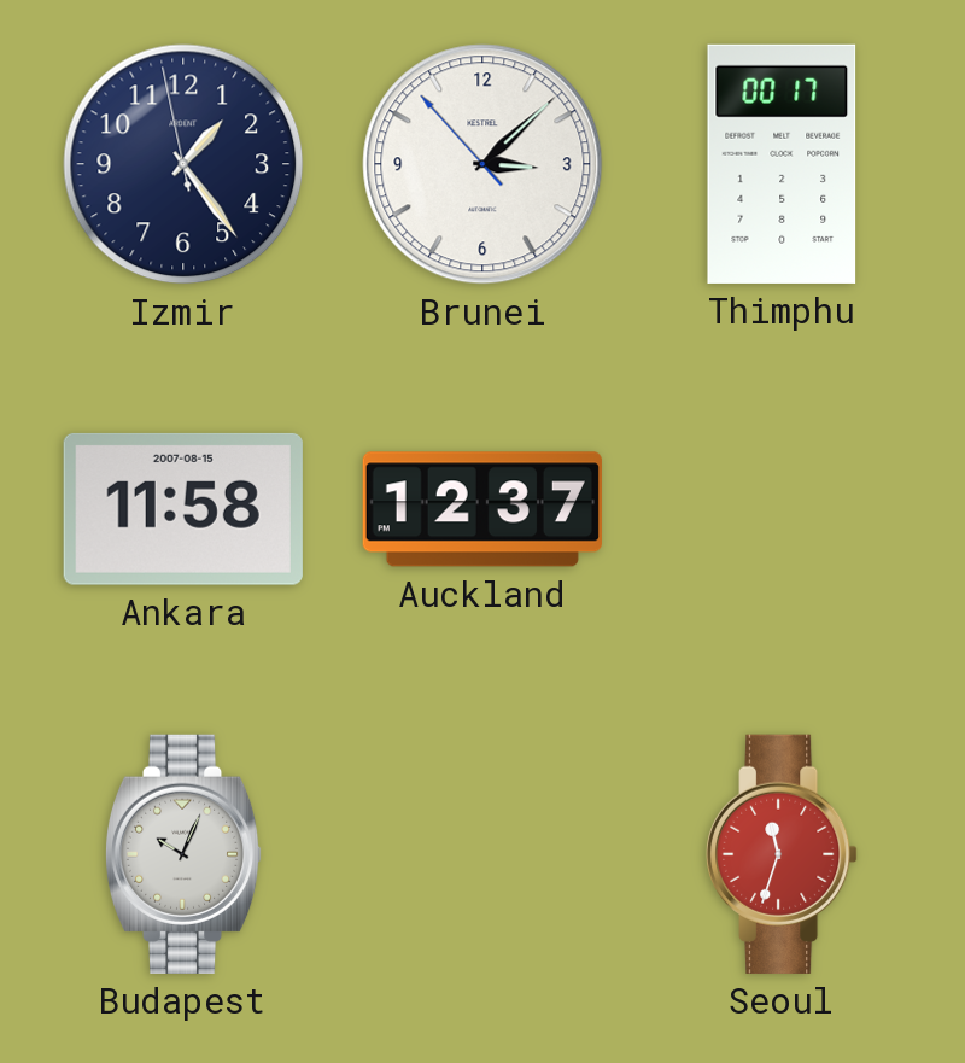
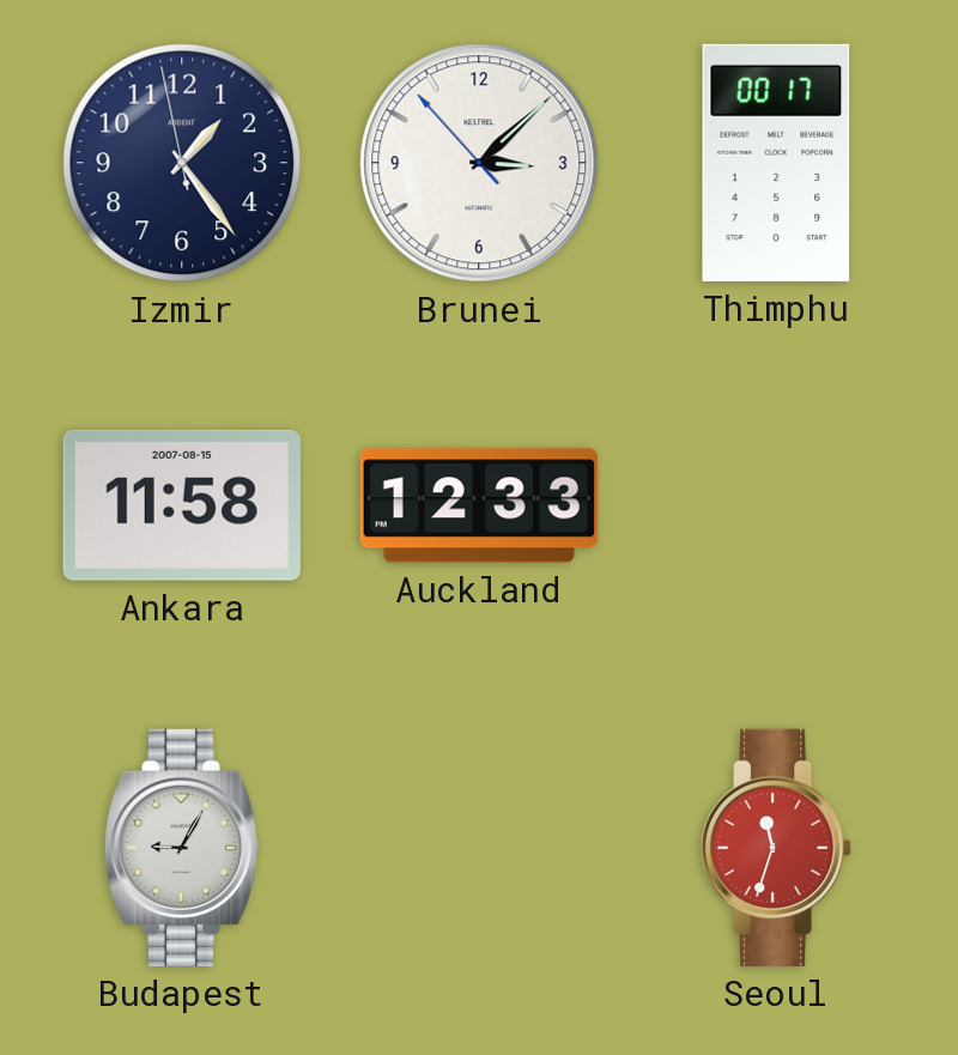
Auckland: 12:37 -> 12:33
Budapest: 10:04 -> 9:05
